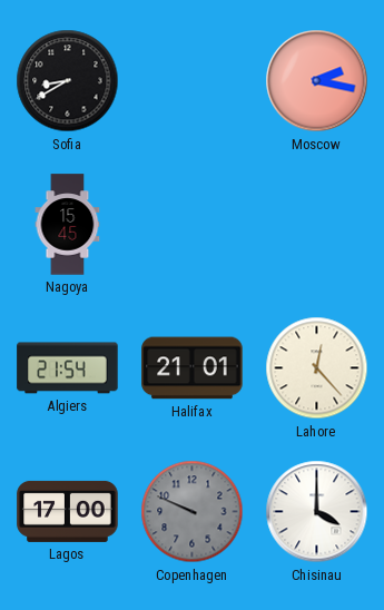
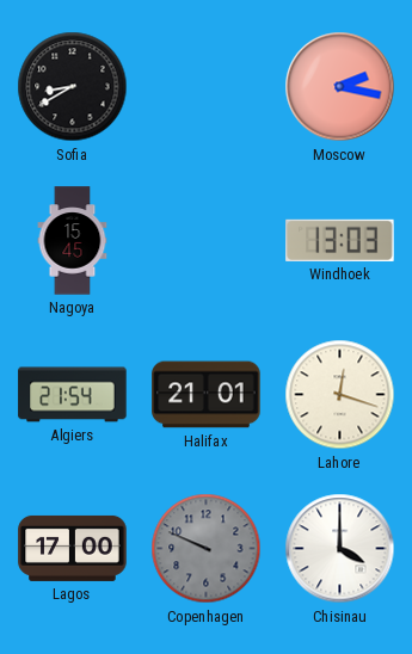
Windhoek: none -> 13:03
Lahore: 12:23 -> 12:18
